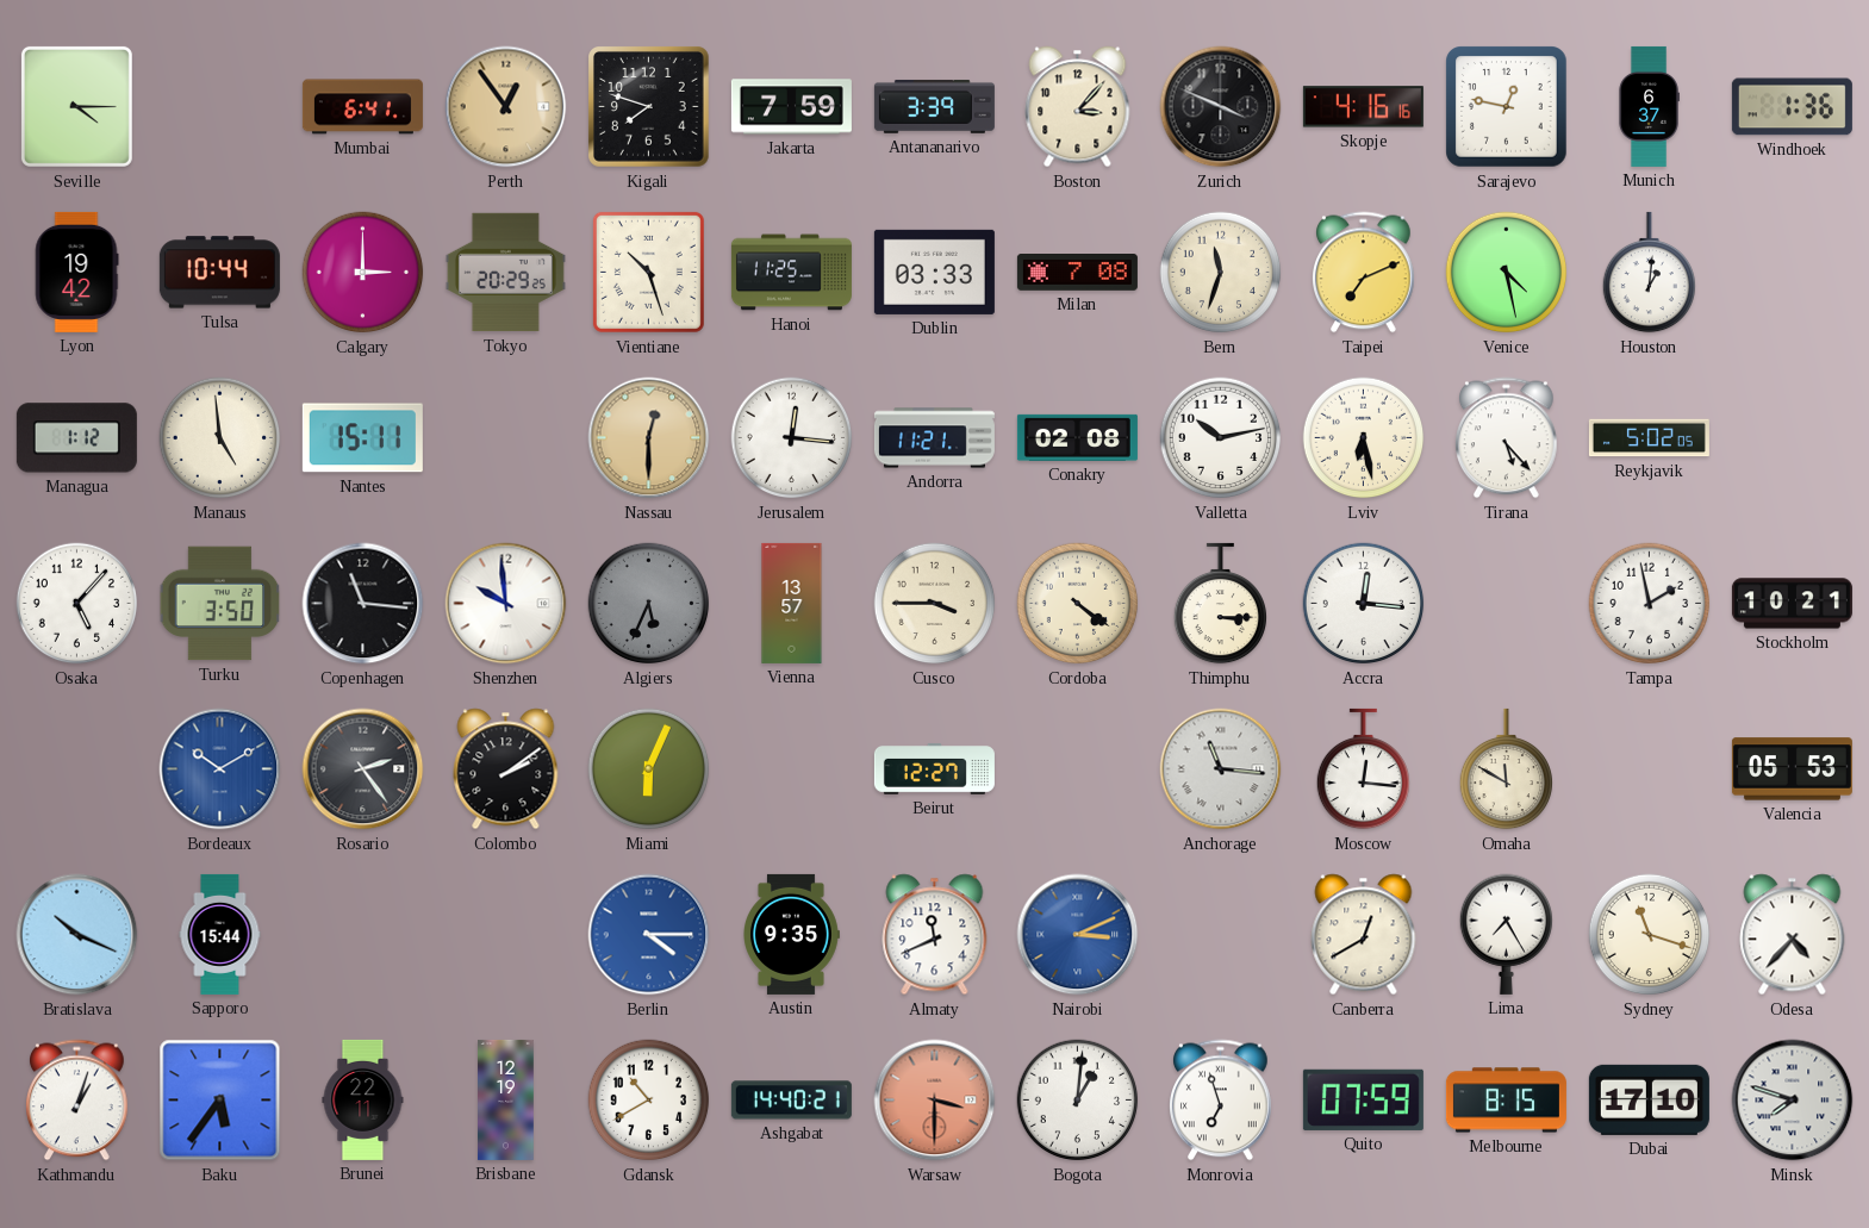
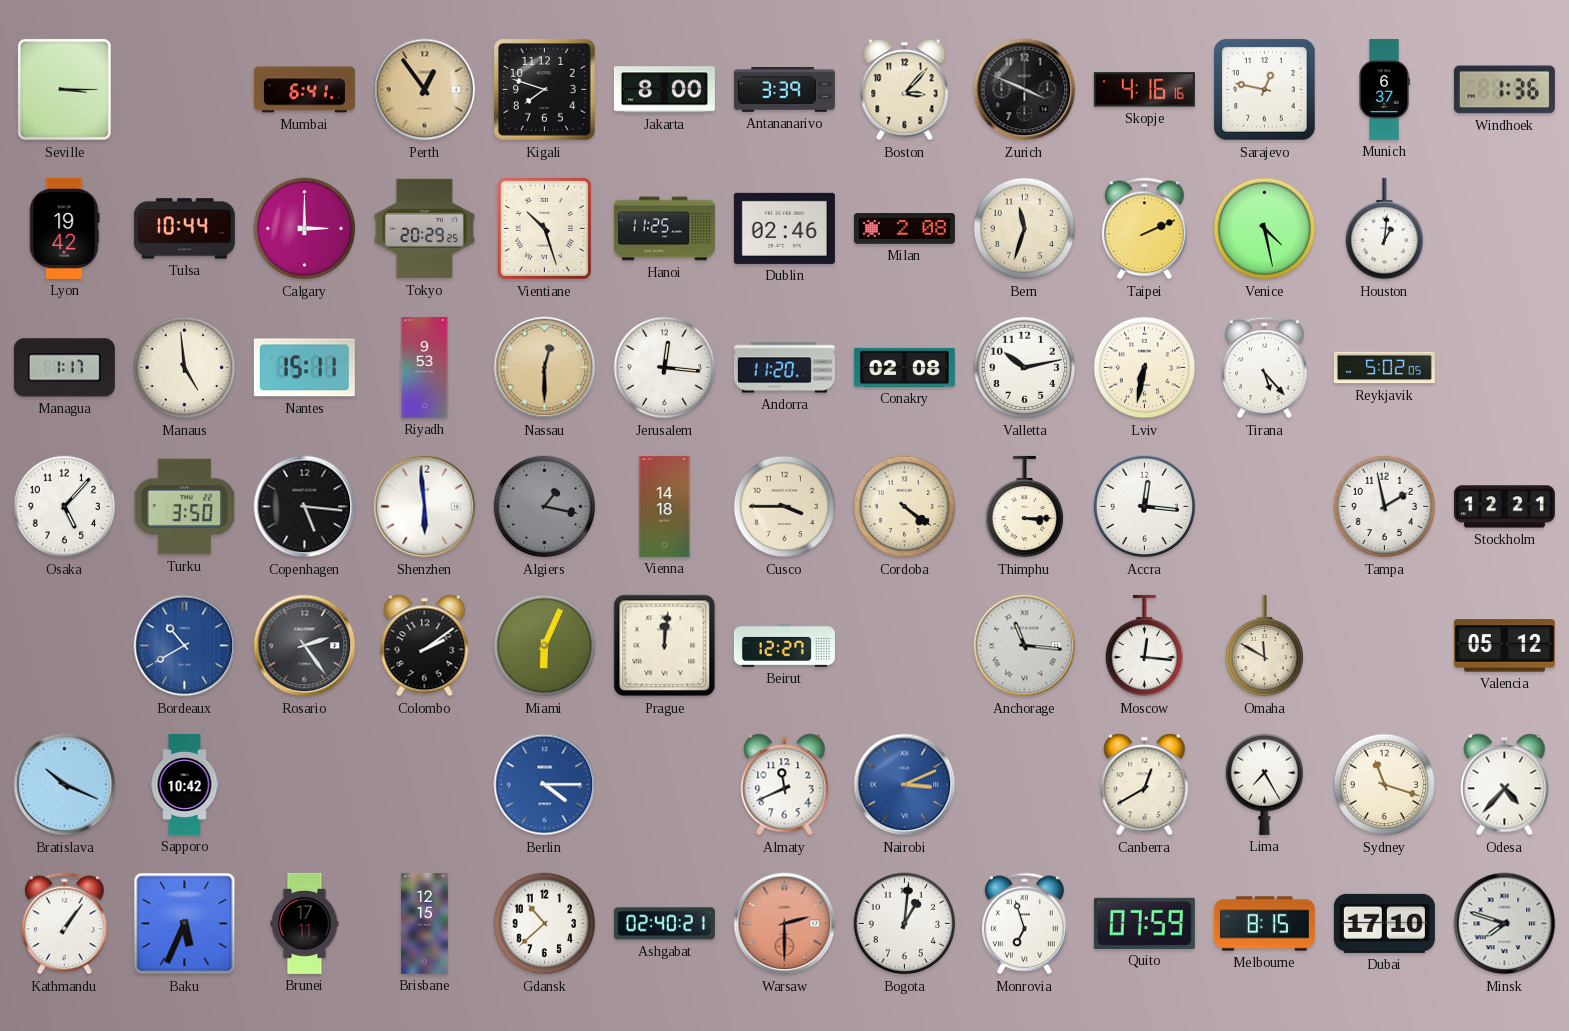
Seville: 4:15 -> 3:15
Jakarta: 7:59 -> 8:00
Dublin: 03:33 -> 02:46
Milan: 7:08 -> 2:08
Taipei: 7:11 -> 2:11
Managua: 1:12 -> 1:17
Riyadh: none -> 9:53
Andorra: 11:21 -> 11:20
Lviv: 6:28 -> 6:32
Copenhagen: 11:16 -> 5:16
Shenzhen: 9:59 -> 5:59
Algiers: 5:34 -> 1:17
Vienna: 13:57 -> 14:18
Stockholm: 10:21 -> 12:21
Bordeaux: 10:10 -> 10:40
Prague: none -> 12:01
Valencia: 05:53 -> 05:12
Sapporo: 15:44 -> 10:42
Austin: 9:35 -> none
Kathmandu: 1:03 -> 1:06
Baku: 5:36 -> 5:34
Brunei: 22:11 -> 17:11
Brisbane: 12:19 -> 12:15
Gdansk: 10:40 -> 10:38
Ashgabat: 14:40 -> 02:40
Warsaw: 3:30 -> 2:30
